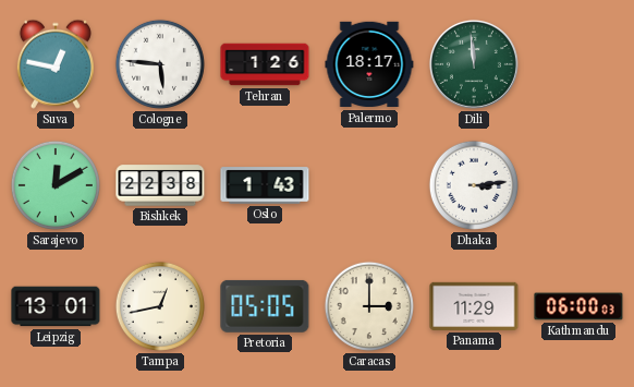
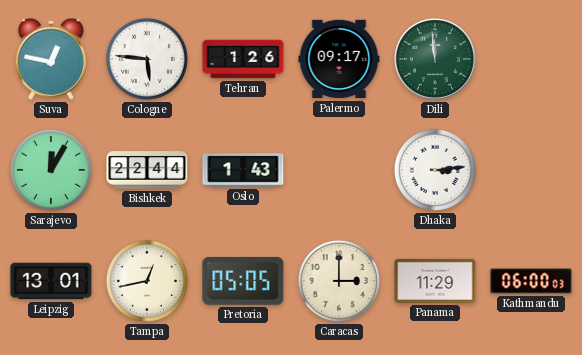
Palermo: 18:17 -> 09:17
Sarajevo: 12:10 -> 12:05
Bishkek: 22:38 -> 22:44
